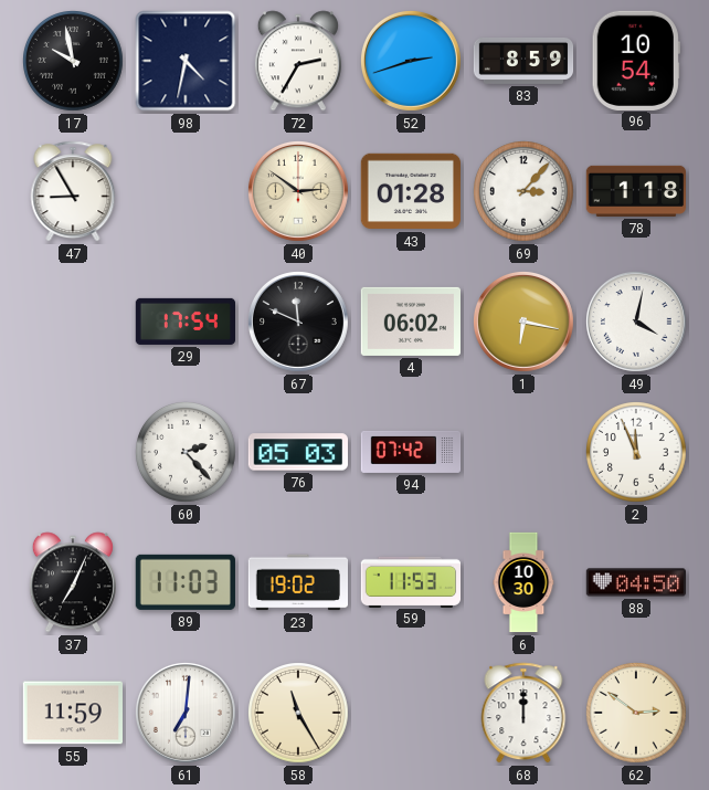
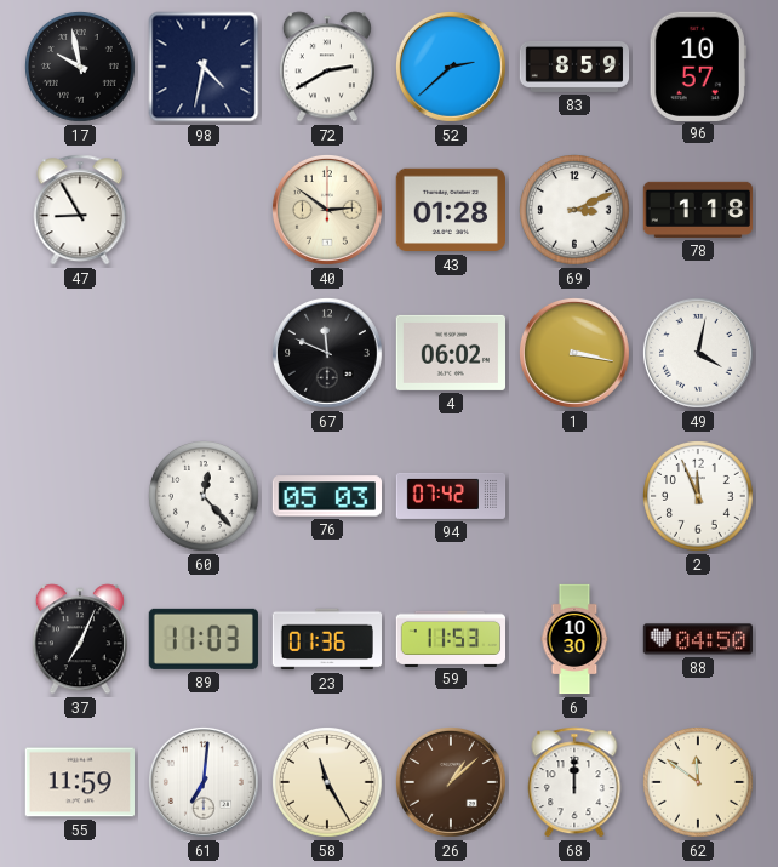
72: 2:35 -> 2:40
52: 2:42 -> 2:38
96: 10:54 -> 10:57
69: 3:07 -> 3:11
29: 17:54 -> none
1: 6:17 -> 3:17
60: 2:23 -> 12:23
23: 19:02 -> 01:36
26: none -> 1:08
62: 2:51 -> 11:51
